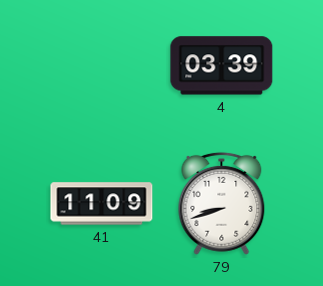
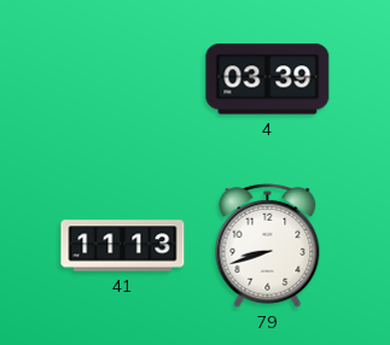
41: 11:09 -> 11:13
